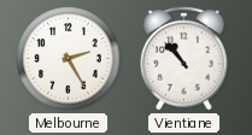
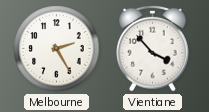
Vientiane: 10:53 -> 3:53
